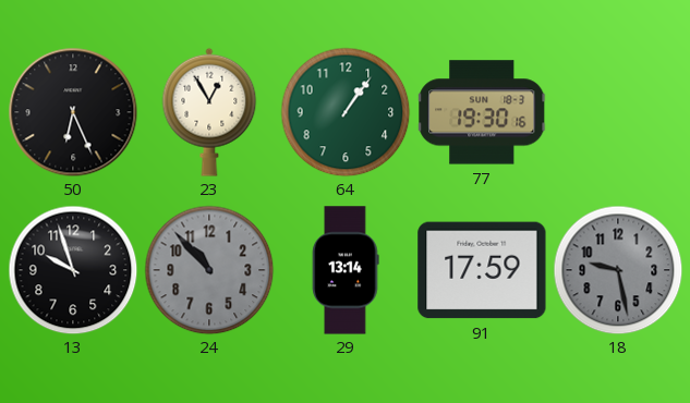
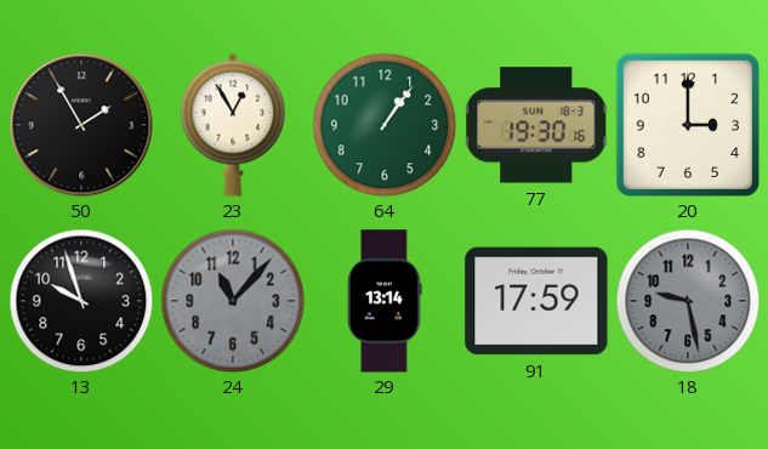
50: 6:26 -> 1:55
20: none -> 3:00
24: 10:53 -> 11:07
